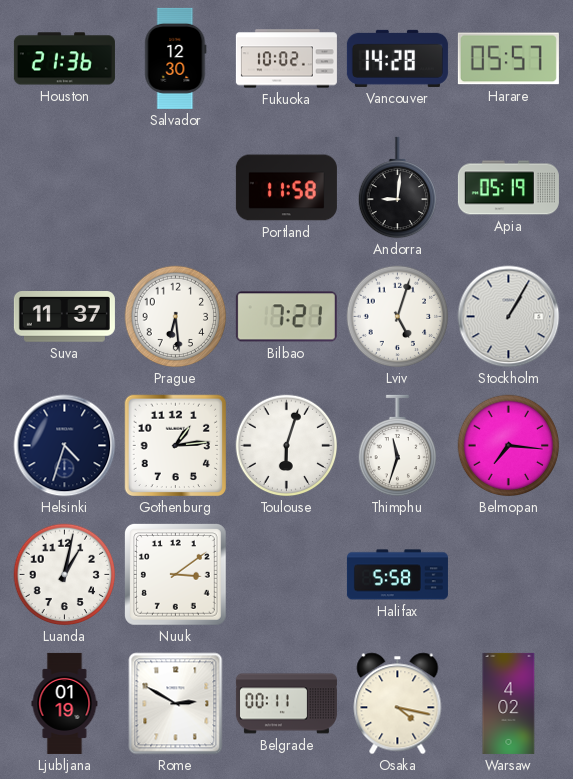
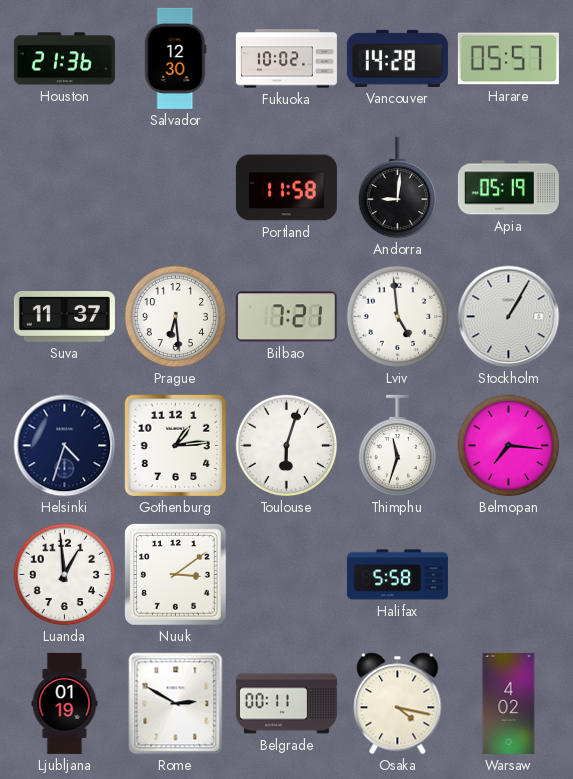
Lviv: 5:03 -> 4:59
Luanda: 1:02 -> 12:59
